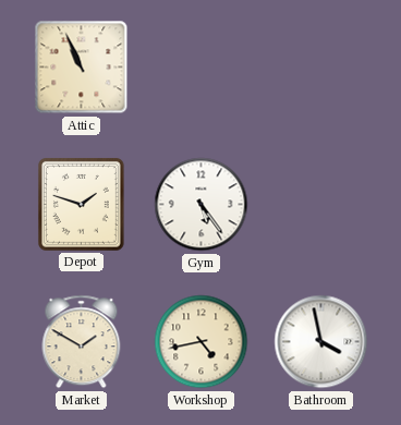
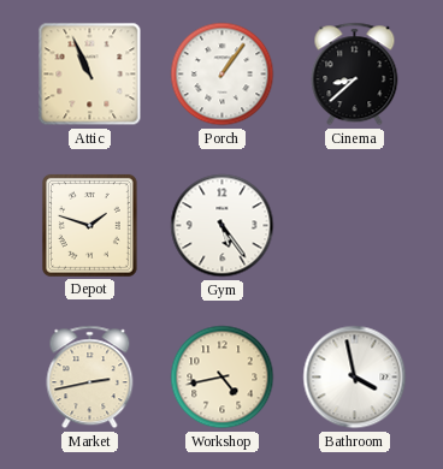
Porch: none -> 1:06
Cinema: none -> 8:38
Market: 1:50 -> 2:43
